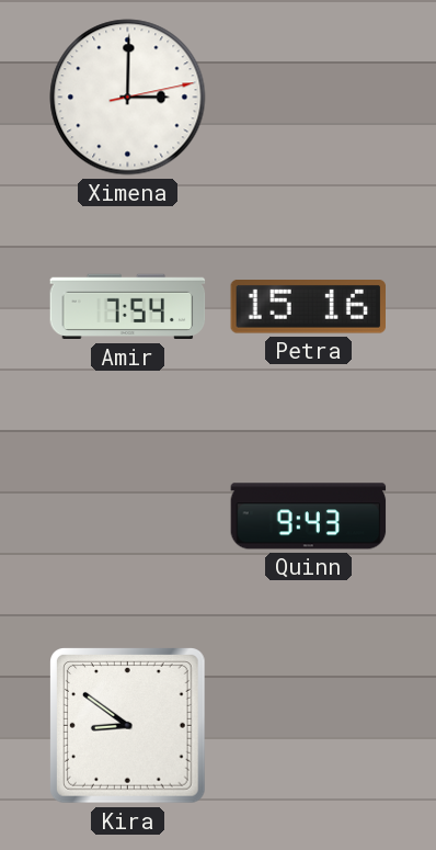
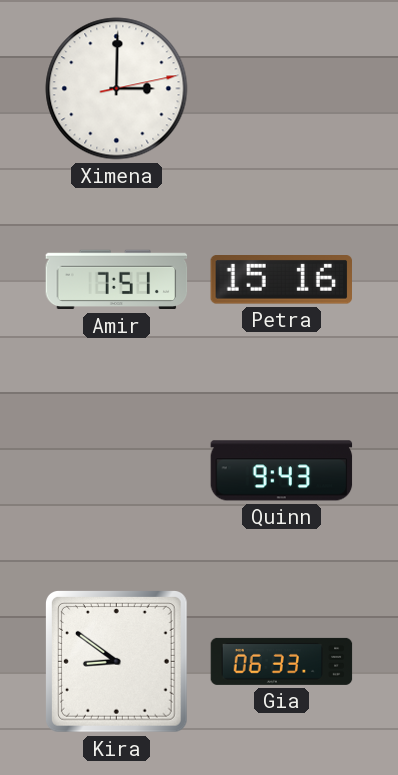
Amir: 7:54 -> 7:51
Gia: none -> 06:33
